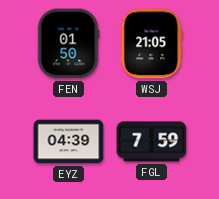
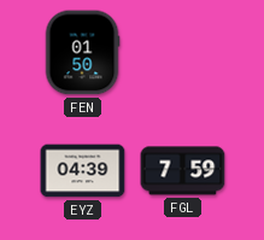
WSJ: 21:05 -> none
